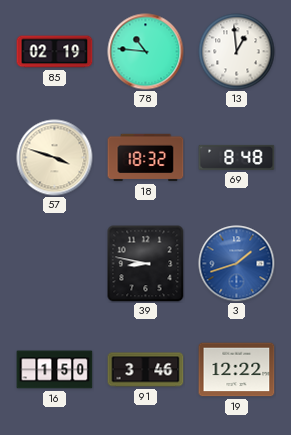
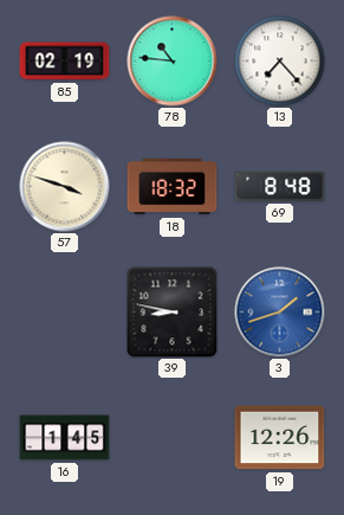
13: 12:59 -> 7:23
16: 1:50 -> 1:45
91: 3:46 -> none
19: 12:22 -> 12:26
